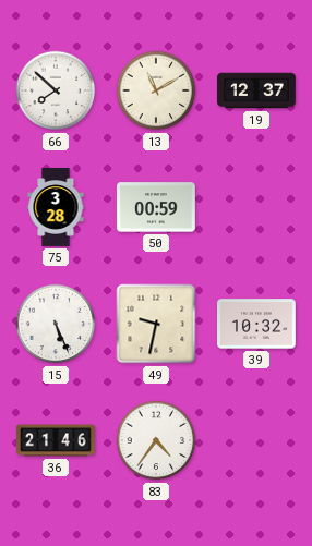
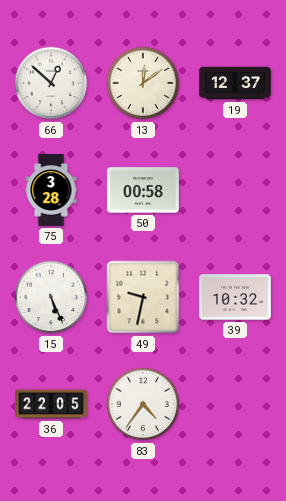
66: 7:52 -> 12:52
13: 11:10 -> 12:09
50: 00:59 -> 00:58
36: 21:46 -> 22:05
